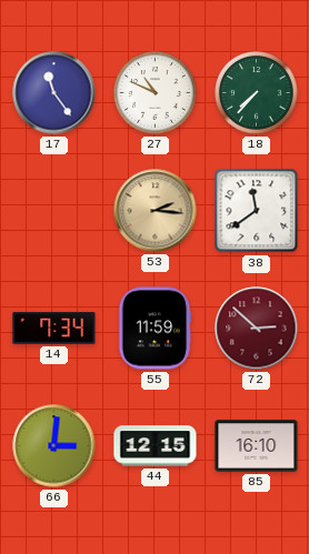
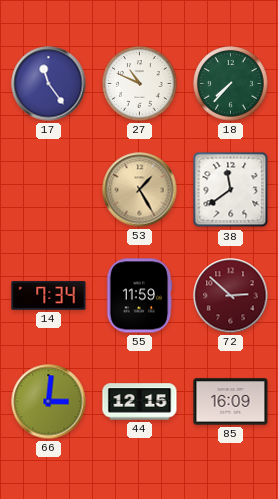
53: 2:16 -> 1:25
85: 16:10 -> 16:09
